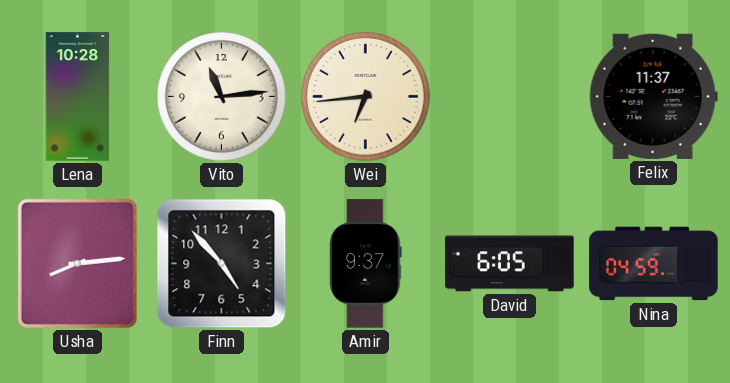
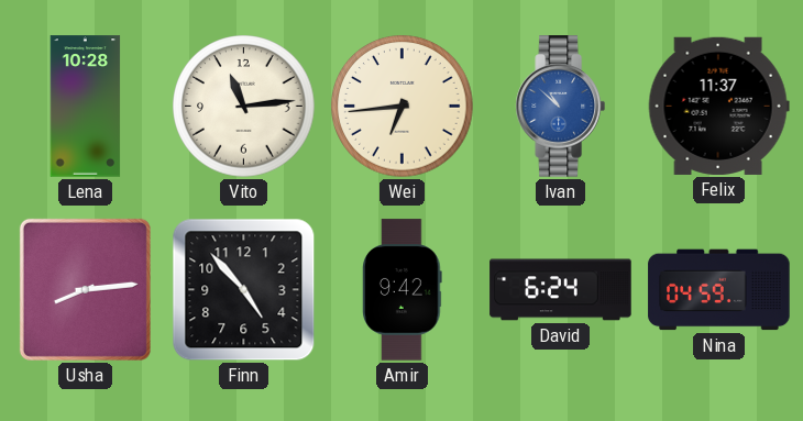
Ivan: none -> 10:52
Amir: 9:37 -> 9:42
David: 6:05 -> 6:24
